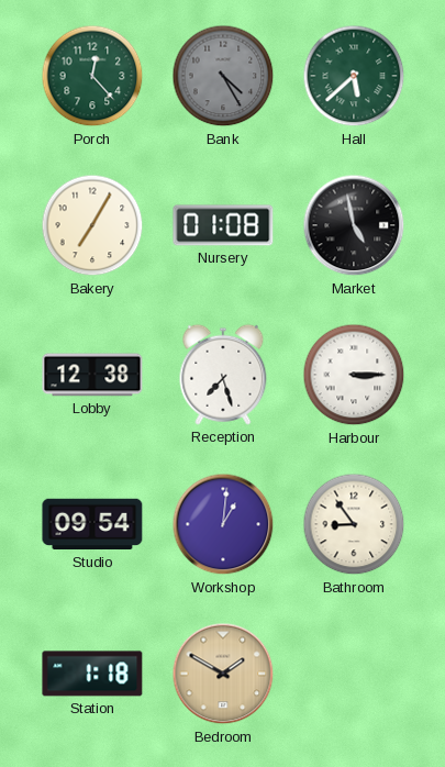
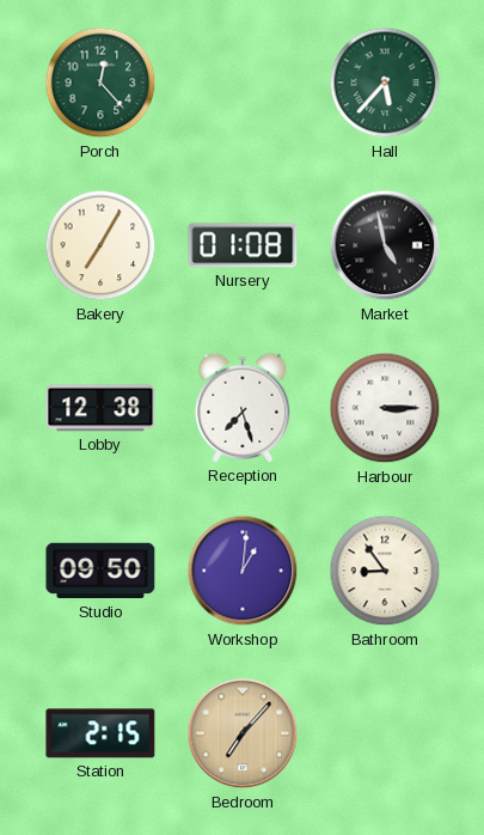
Bank: 4:25 -> none
Hall: 5:38 -> 5:37
Studio: 09:54 -> 09:50
Station: 1:18 -> 2:15
Bedroom: 1:50 -> 7:07
